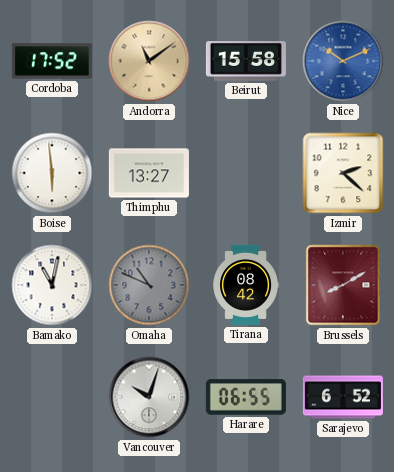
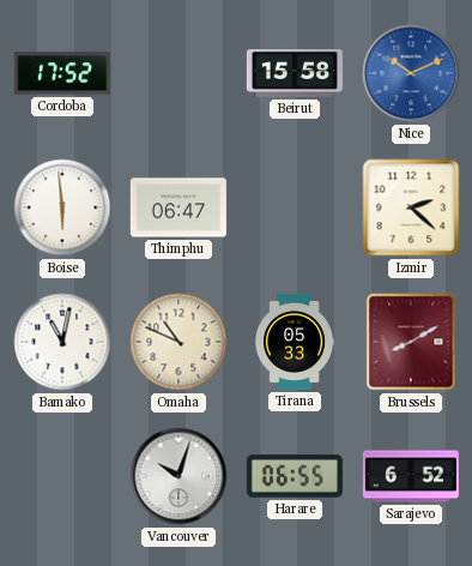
Andorra: 11:09 -> none
Thimphu: 13:27 -> 06:47
Omaha dial: grey -> cream
Tirana: 08:42 -> 05:33
